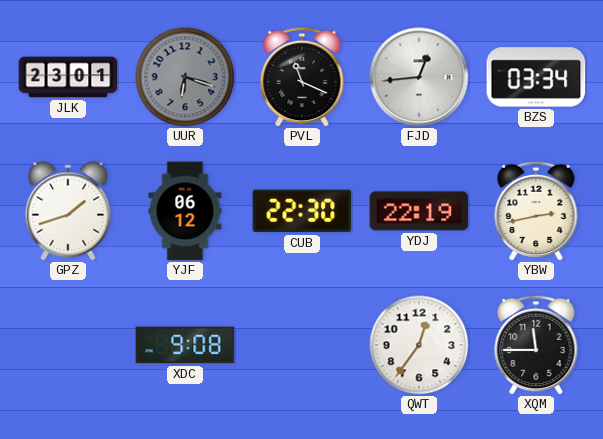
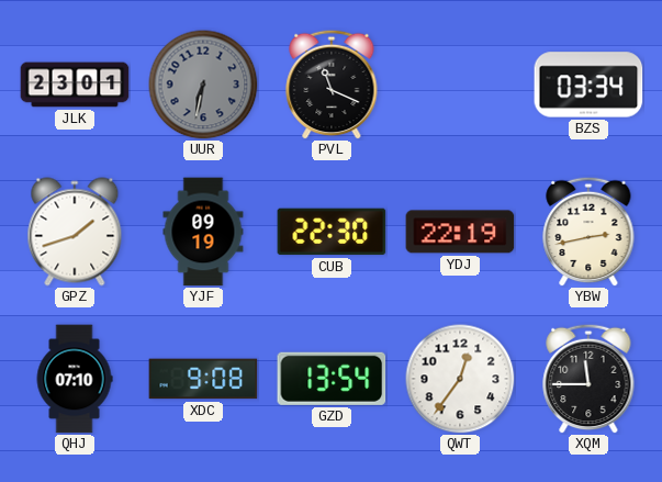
UUR: 6:18 -> 6:32
FJD: 12:44 -> none
YJF: 06:12 -> 09:19
QHJ: none -> 07:10
GZD: none -> 13:54
